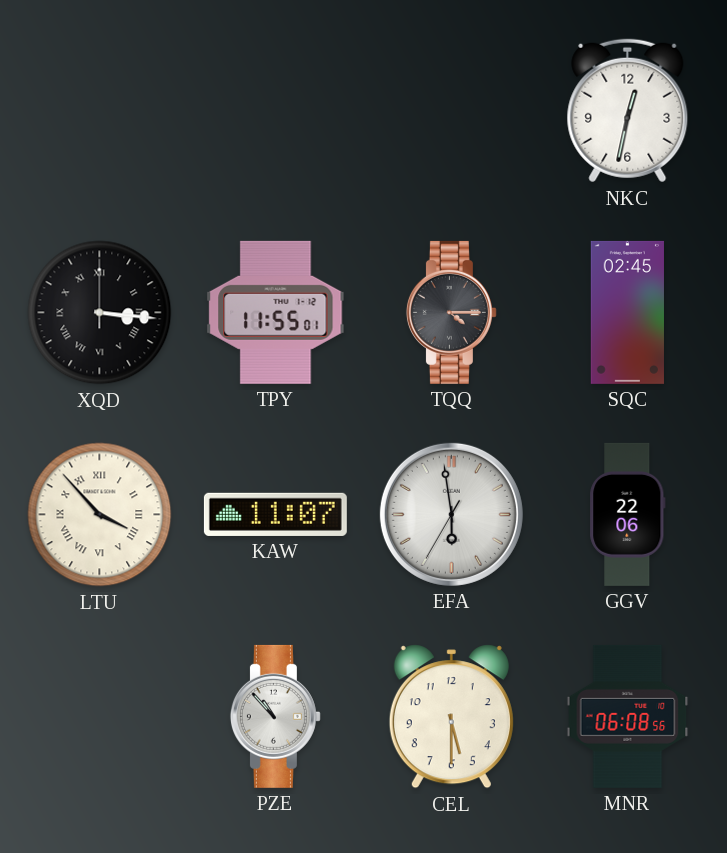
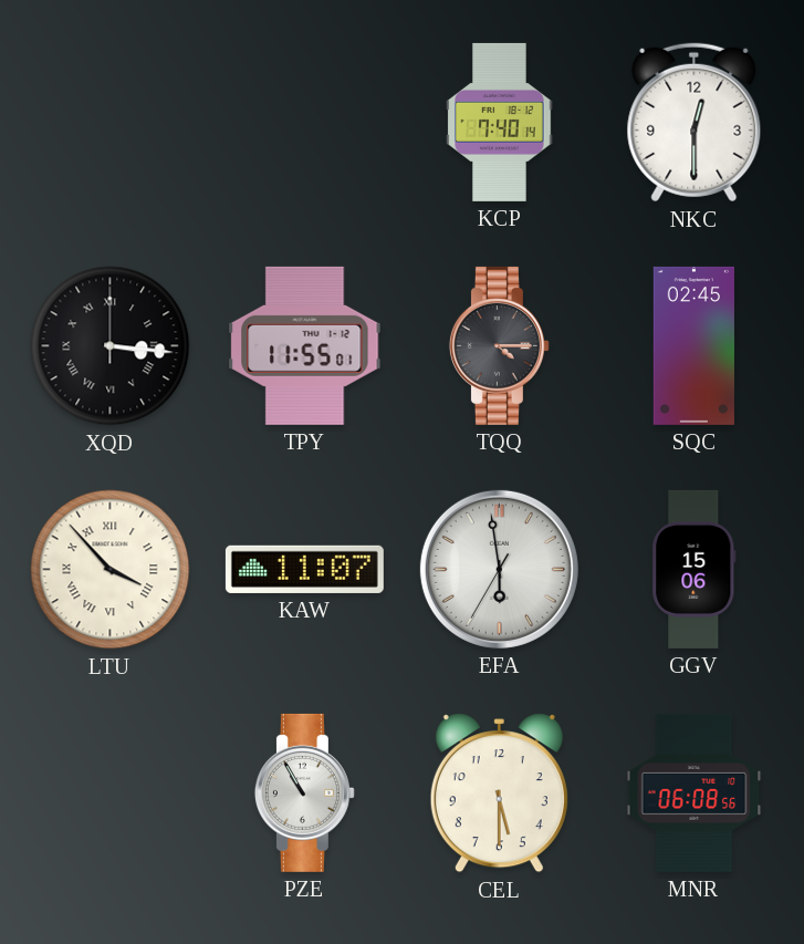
KCP: none -> 7:40
NKC: 12:32 -> 12:30
GGV: 22:06 -> 15:06
PZE: 10:53 -> 10:55
